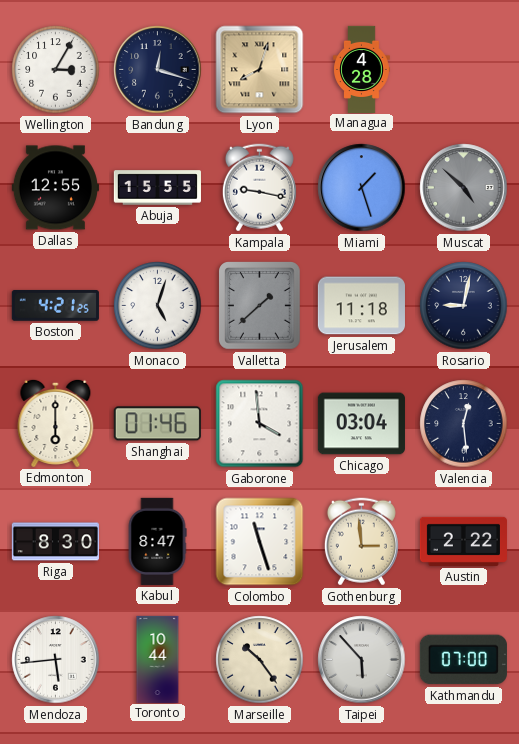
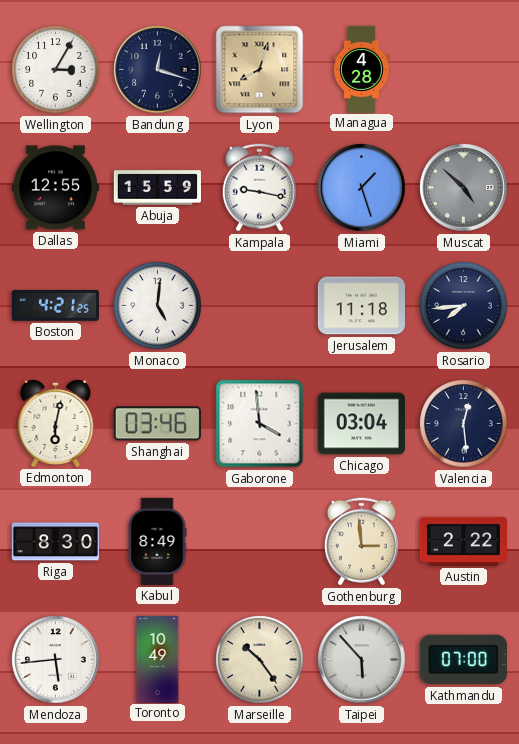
Abuja: 15:55 -> 15:59
Monaco: 5:03 -> 5:01
Valletta: 1:38 -> none
Rosario: 9:02 -> 7:44
Edmonton: 6:00 -> 6:02
Shanghai: 01:46 -> 03:46
Kabul: 8:47 -> 8:49
Colombo: 11:27 -> none
Toronto: 10:44 -> 10:49
